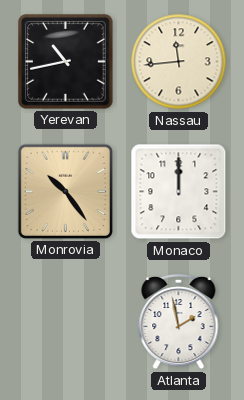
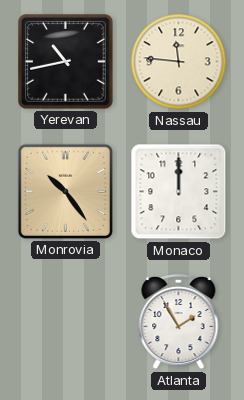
Nassau: 11:44 -> 11:46
Atlanta: 1:58 -> 1:55
